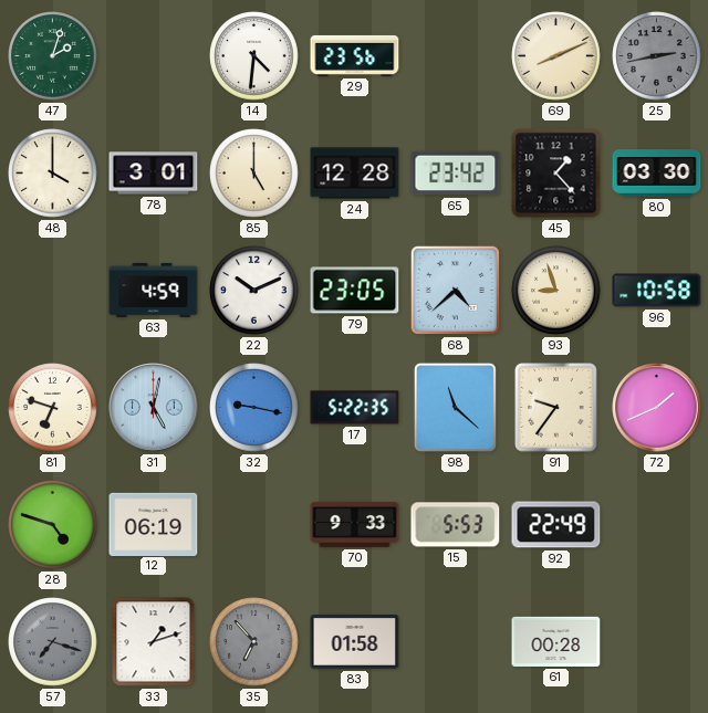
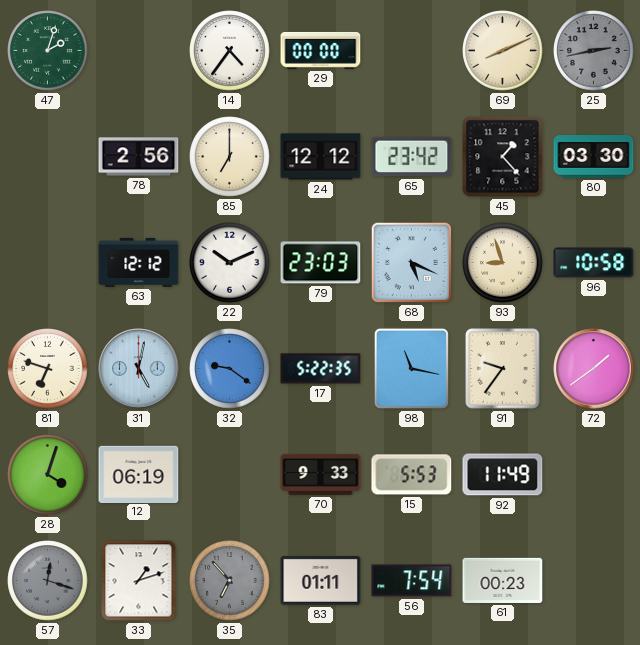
14: 4:31 -> 4:36
29: 23:56 -> 00:00
48: 4:00 -> none
78: 3:01 -> 2:56
85: 5:00 -> 7:00
24: 12:28 -> 12:12
63: 4:59 -> 12:12
79: 23:05 -> 23:03
68: 4:38 -> 5:19
32: 9:17 -> 9:21
98: 11:22 -> 11:17
72: 1:41 -> 1:39
28: 4:48 -> 4:03
92: 22:49 -> 11:49
57: 7:18 -> 12:18
83: 01:58 -> 01:11
56: none -> 7:54
61: 00:28 -> 00:23
